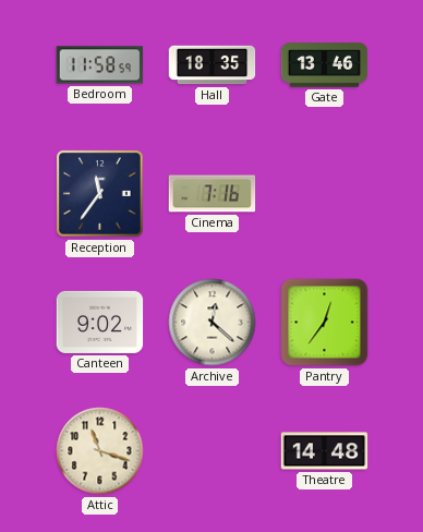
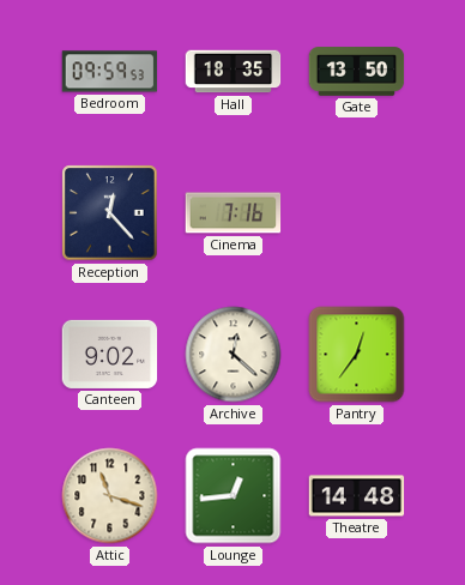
Bedroom: 11:58 -> 09:59
Gate: 13:46 -> 13:50
Reception: 11:36 -> 12:23
Lounge: none -> 12:44
